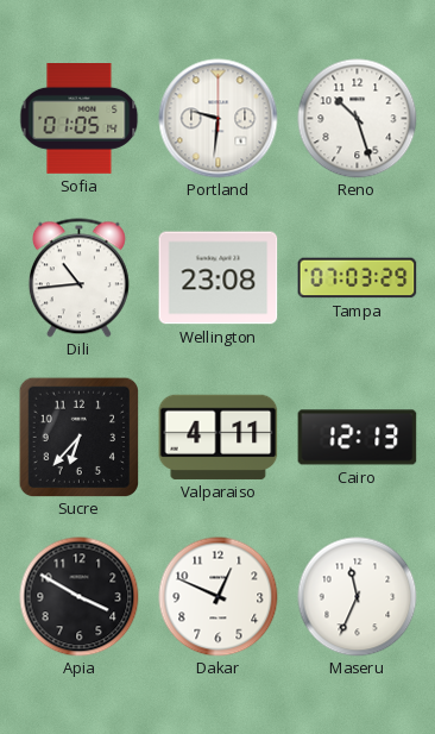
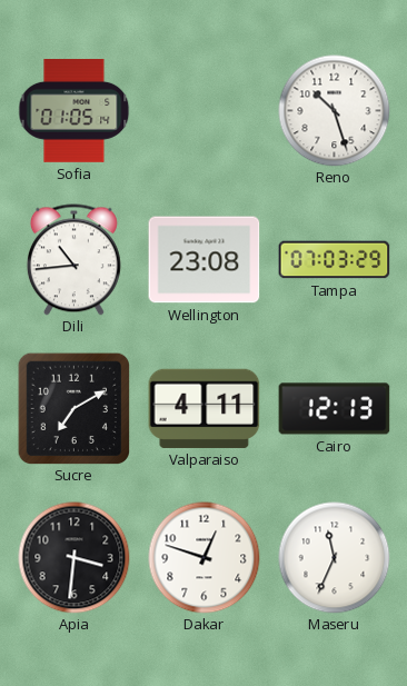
Portland: 9:31 -> none
Sucre: 6:37 -> 7:10
Apia: 3:50 -> 3:31
Dakar: 12:49 -> 12:48
